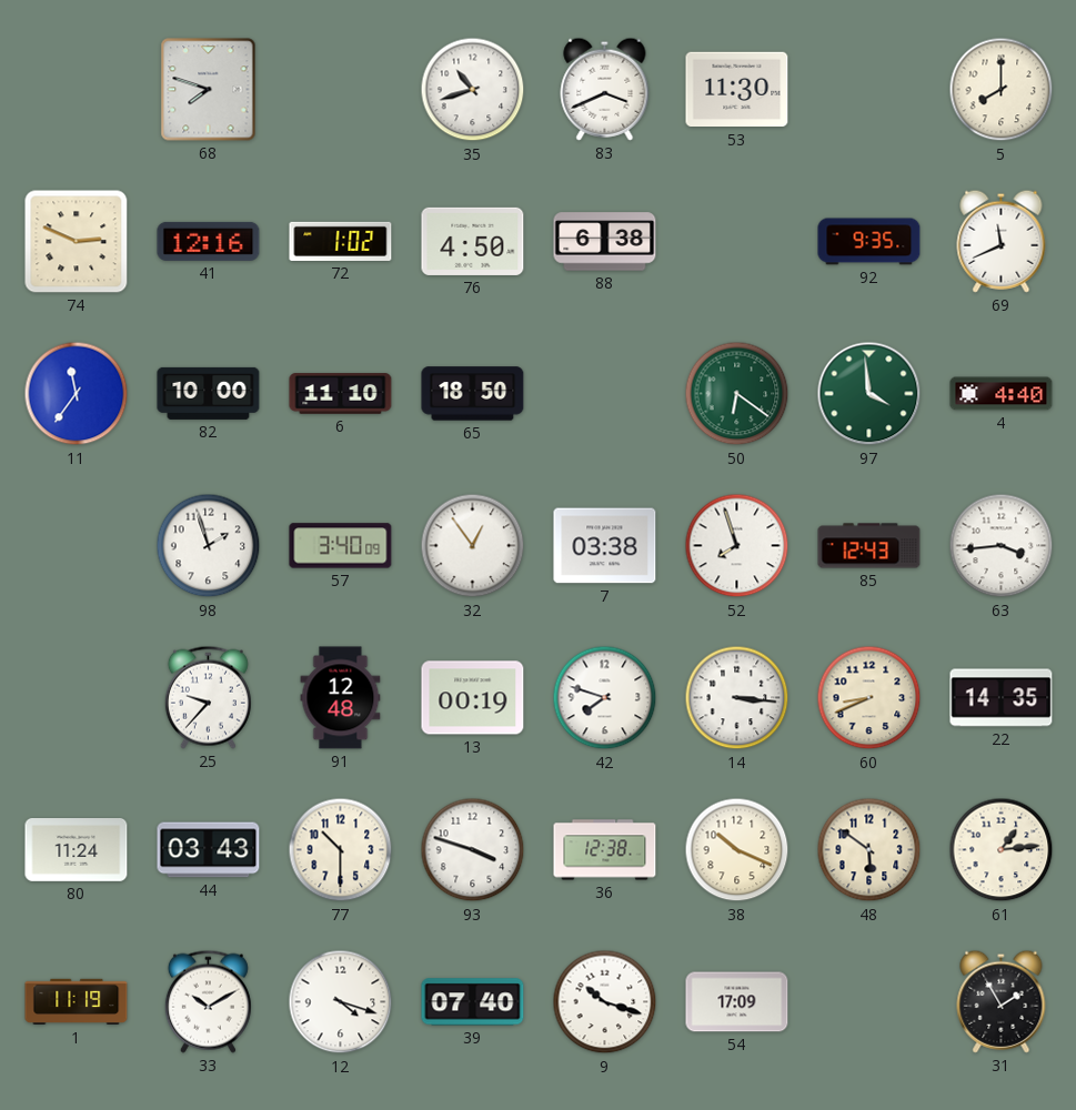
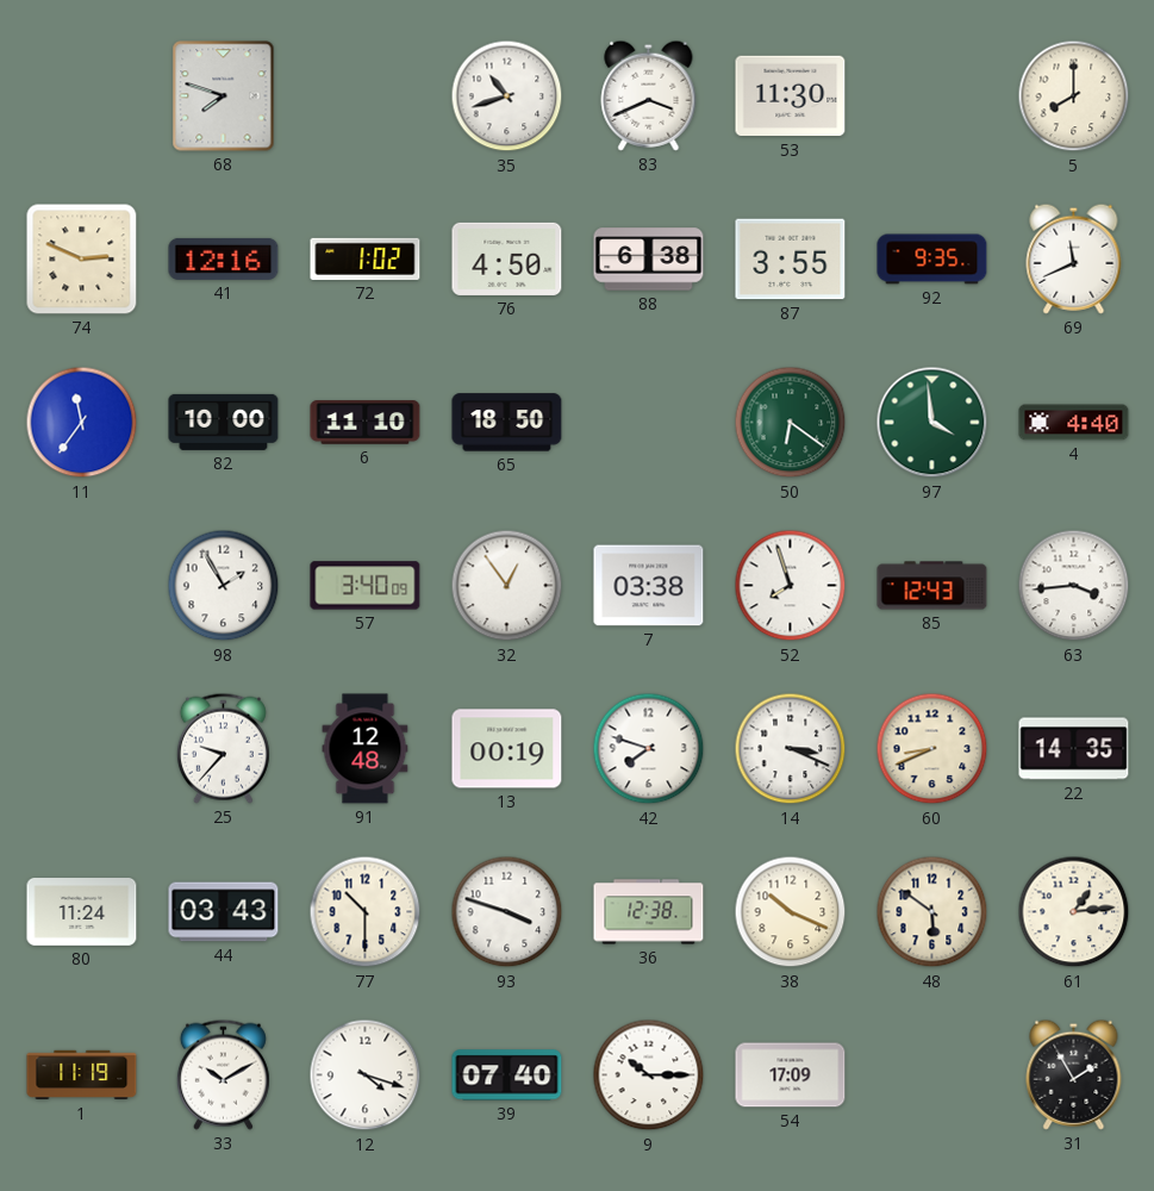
87: none -> 3:55
98: 1:57 -> 1:55
14: 3:16 -> 3:19
9: 10:18 -> 10:15
